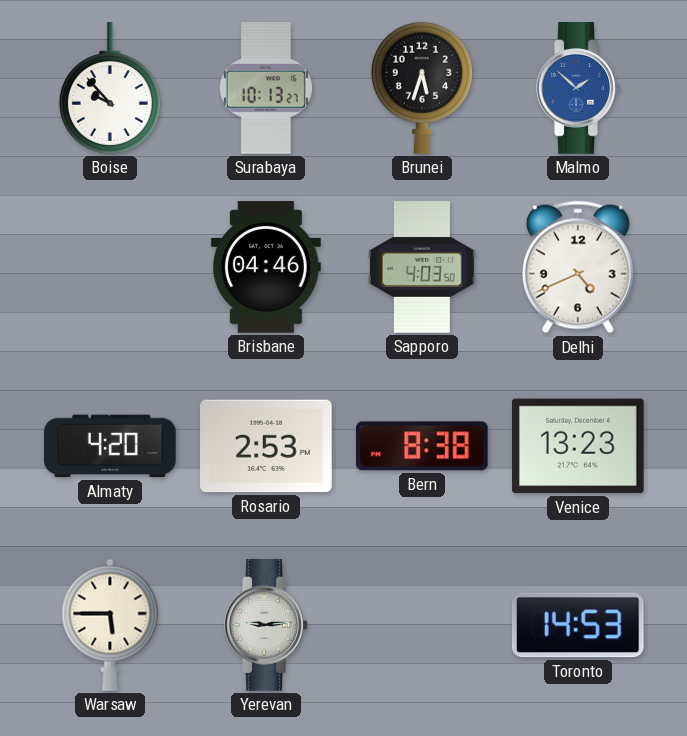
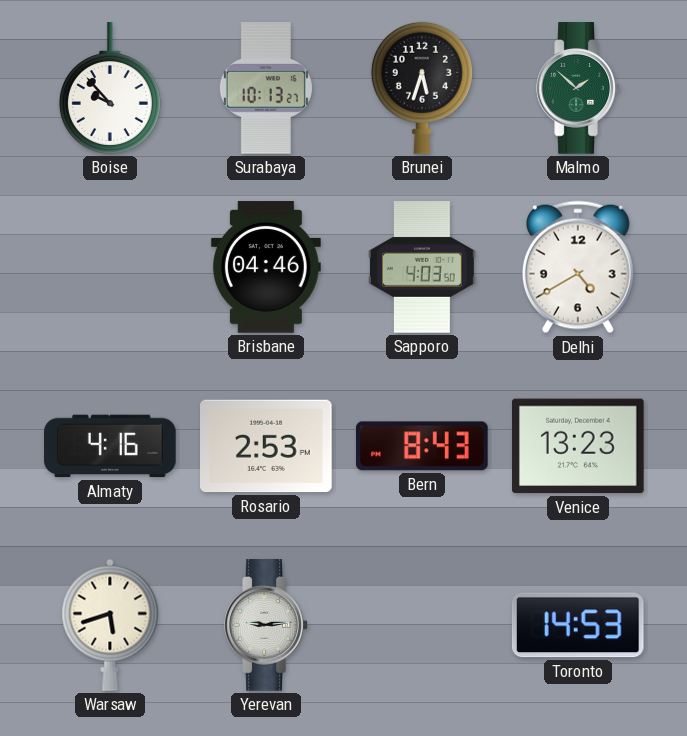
Malmo dial: blue -> green
Delhi: 4:41 -> 4:40
Almaty: 4:20 -> 4:16
Bern: 8:38 -> 8:43
Warsaw: 5:45 -> 5:42
